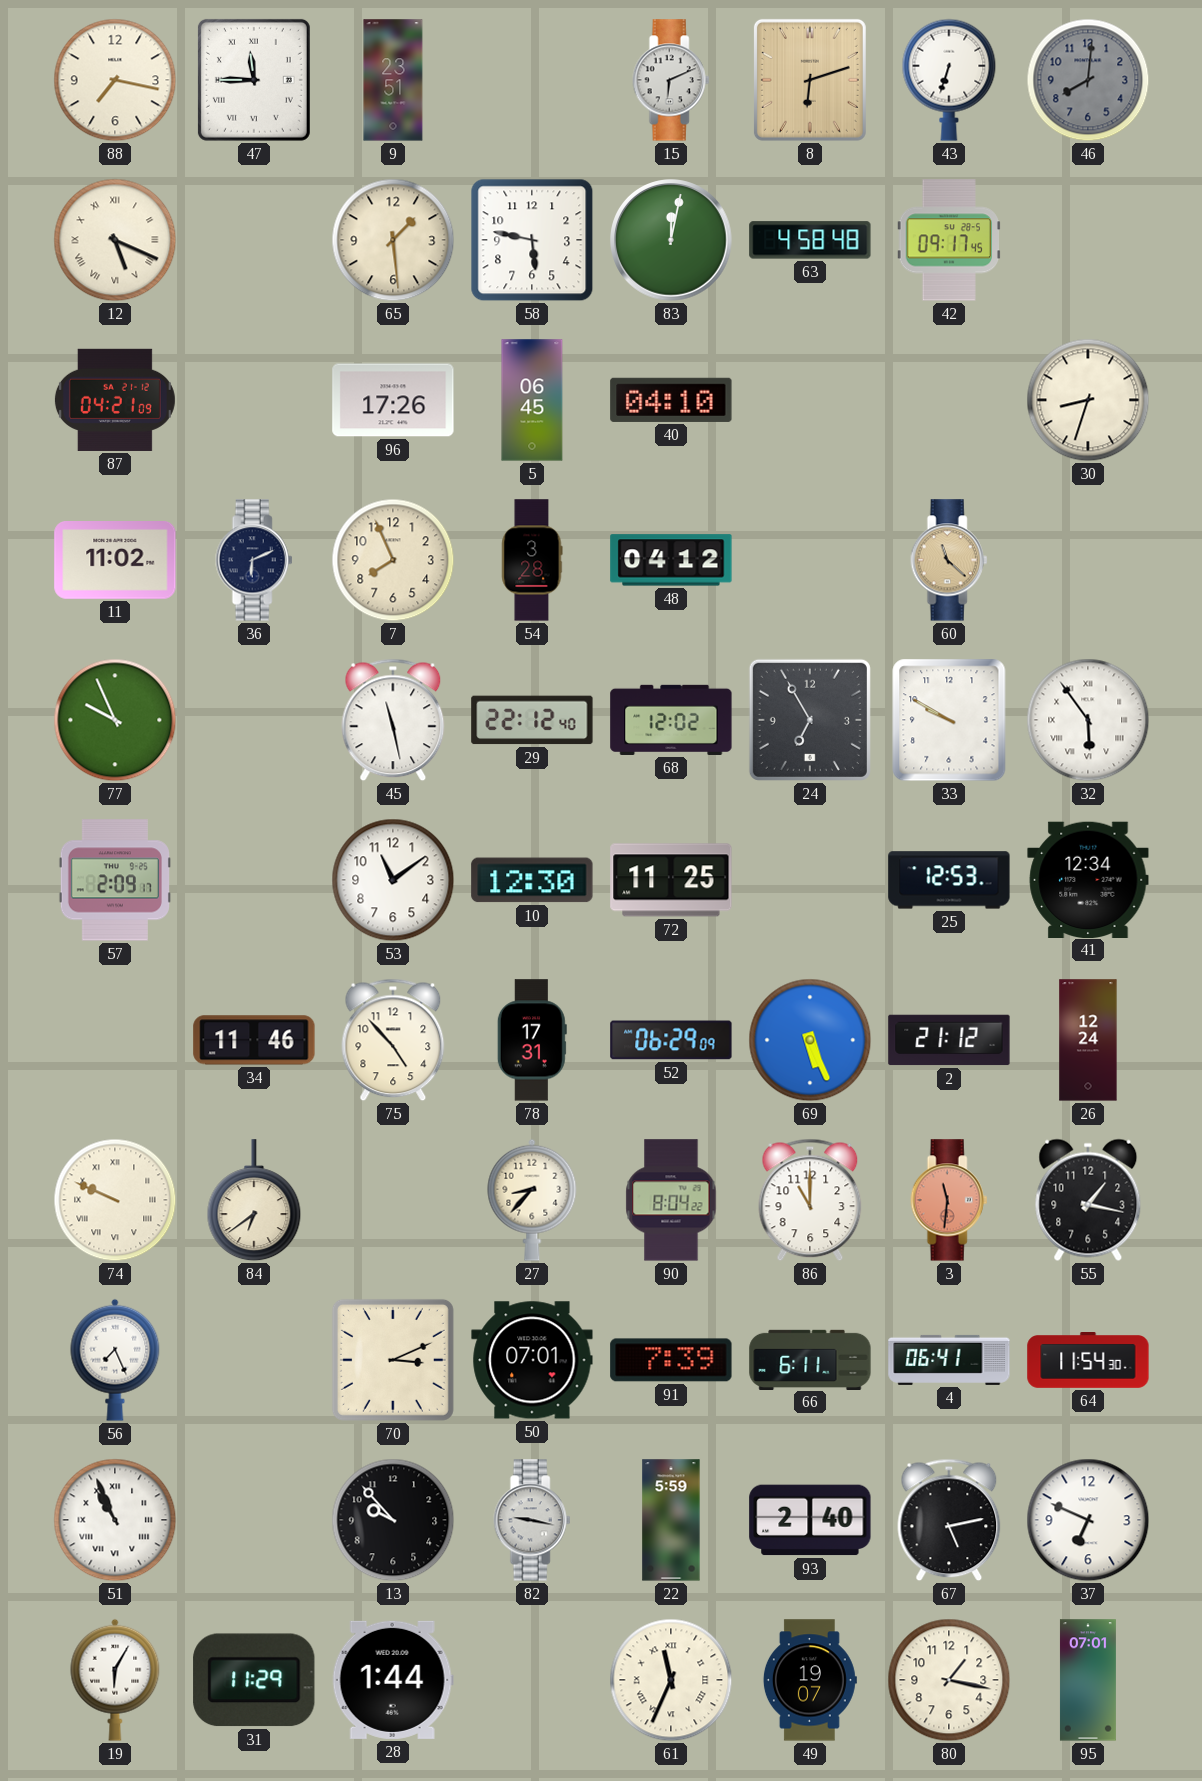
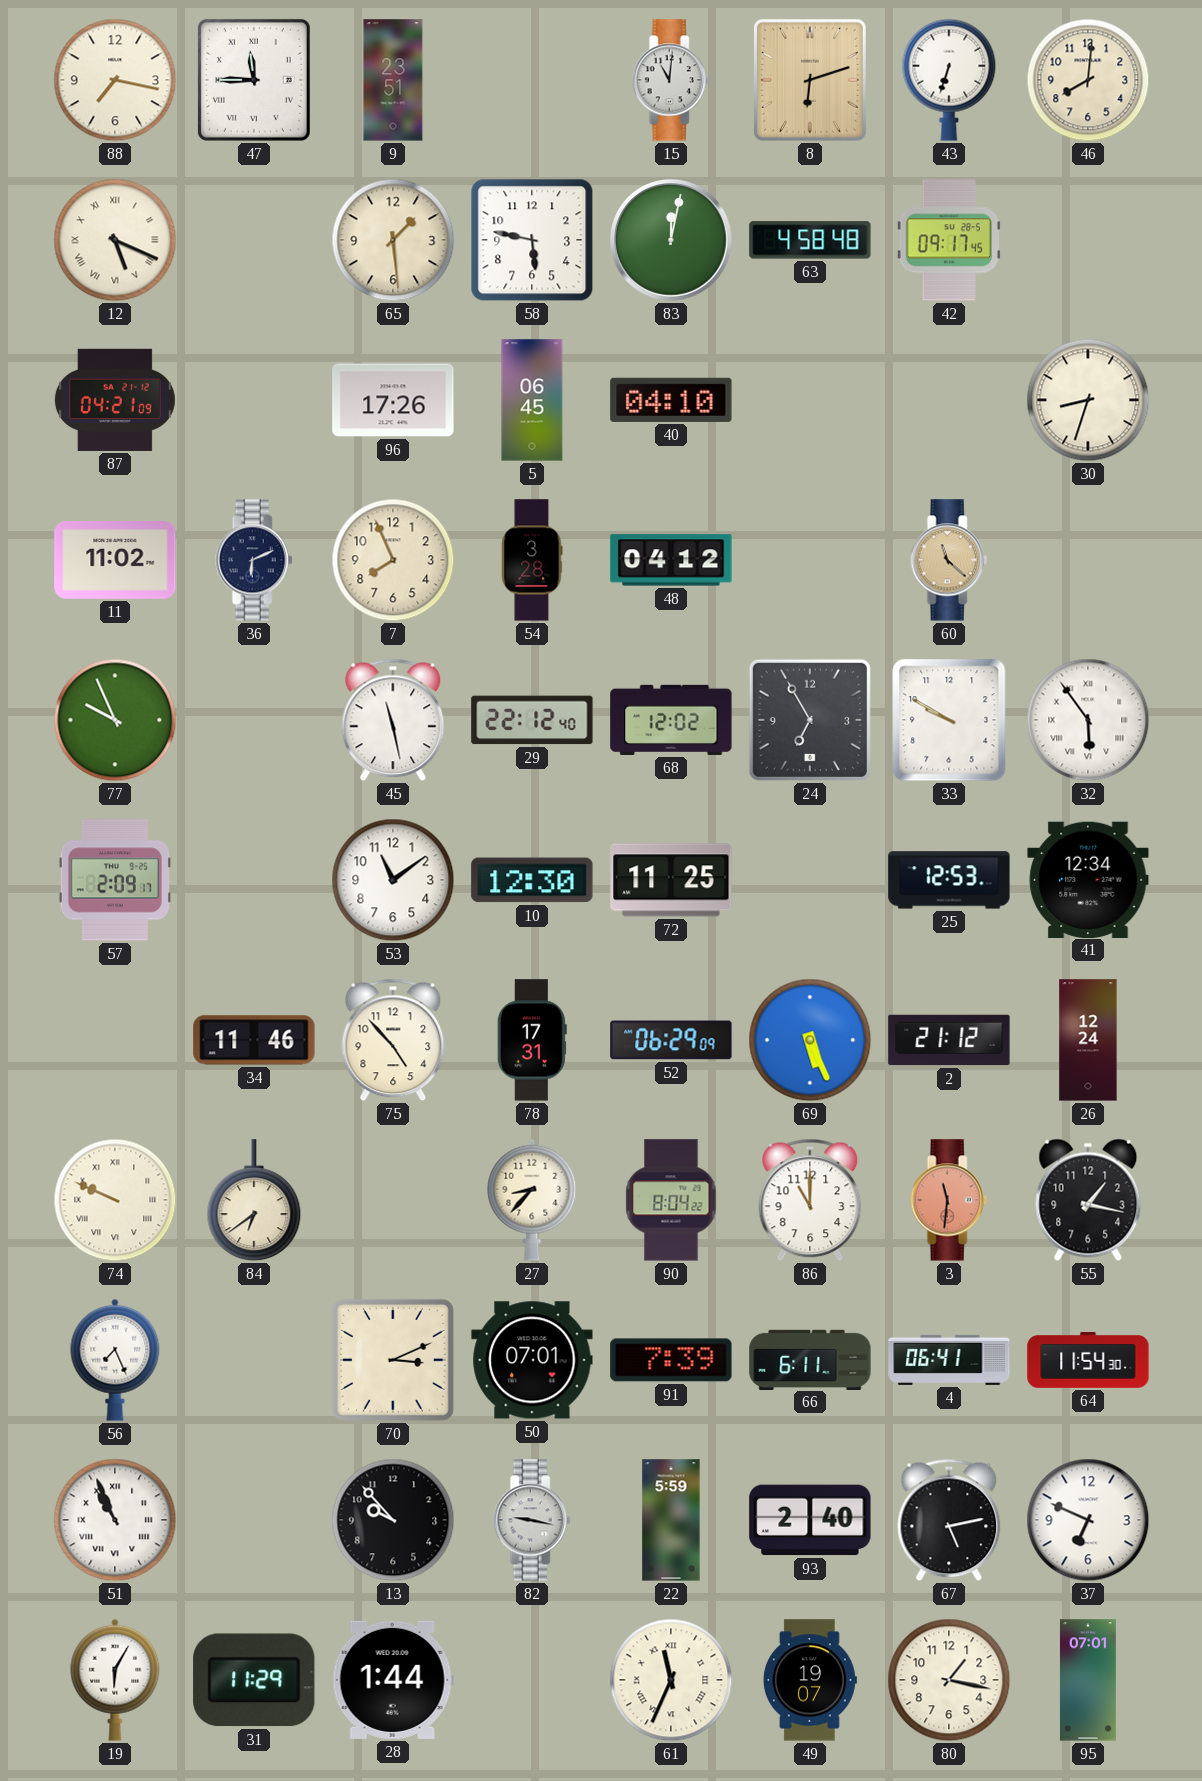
15: 6:11 -> 11:01
46 dial: grey -> cream
